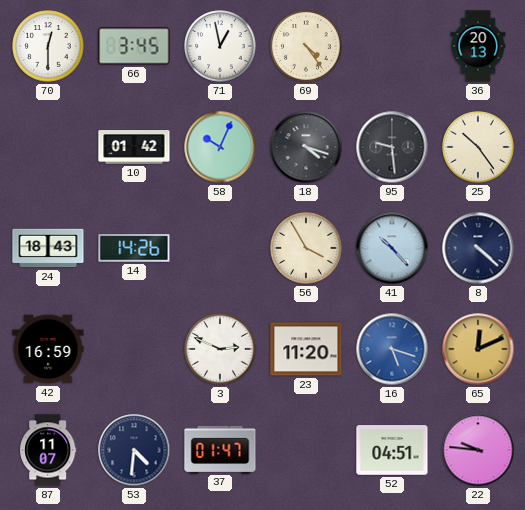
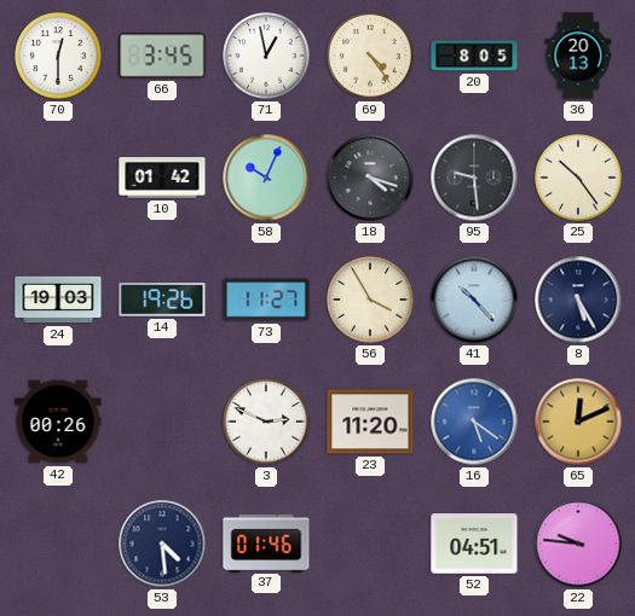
20: none -> 8:05
24: 18:43 -> 19:03
14: 14:26 -> 19:26
73: none -> 11:27
8: 4:22 -> 5:25
42: 16:59 -> 00:26
16: 5:18 -> 5:21
87: 11:07 -> none
53: 4:31 -> 4:29
37: 01:47 -> 01:46
